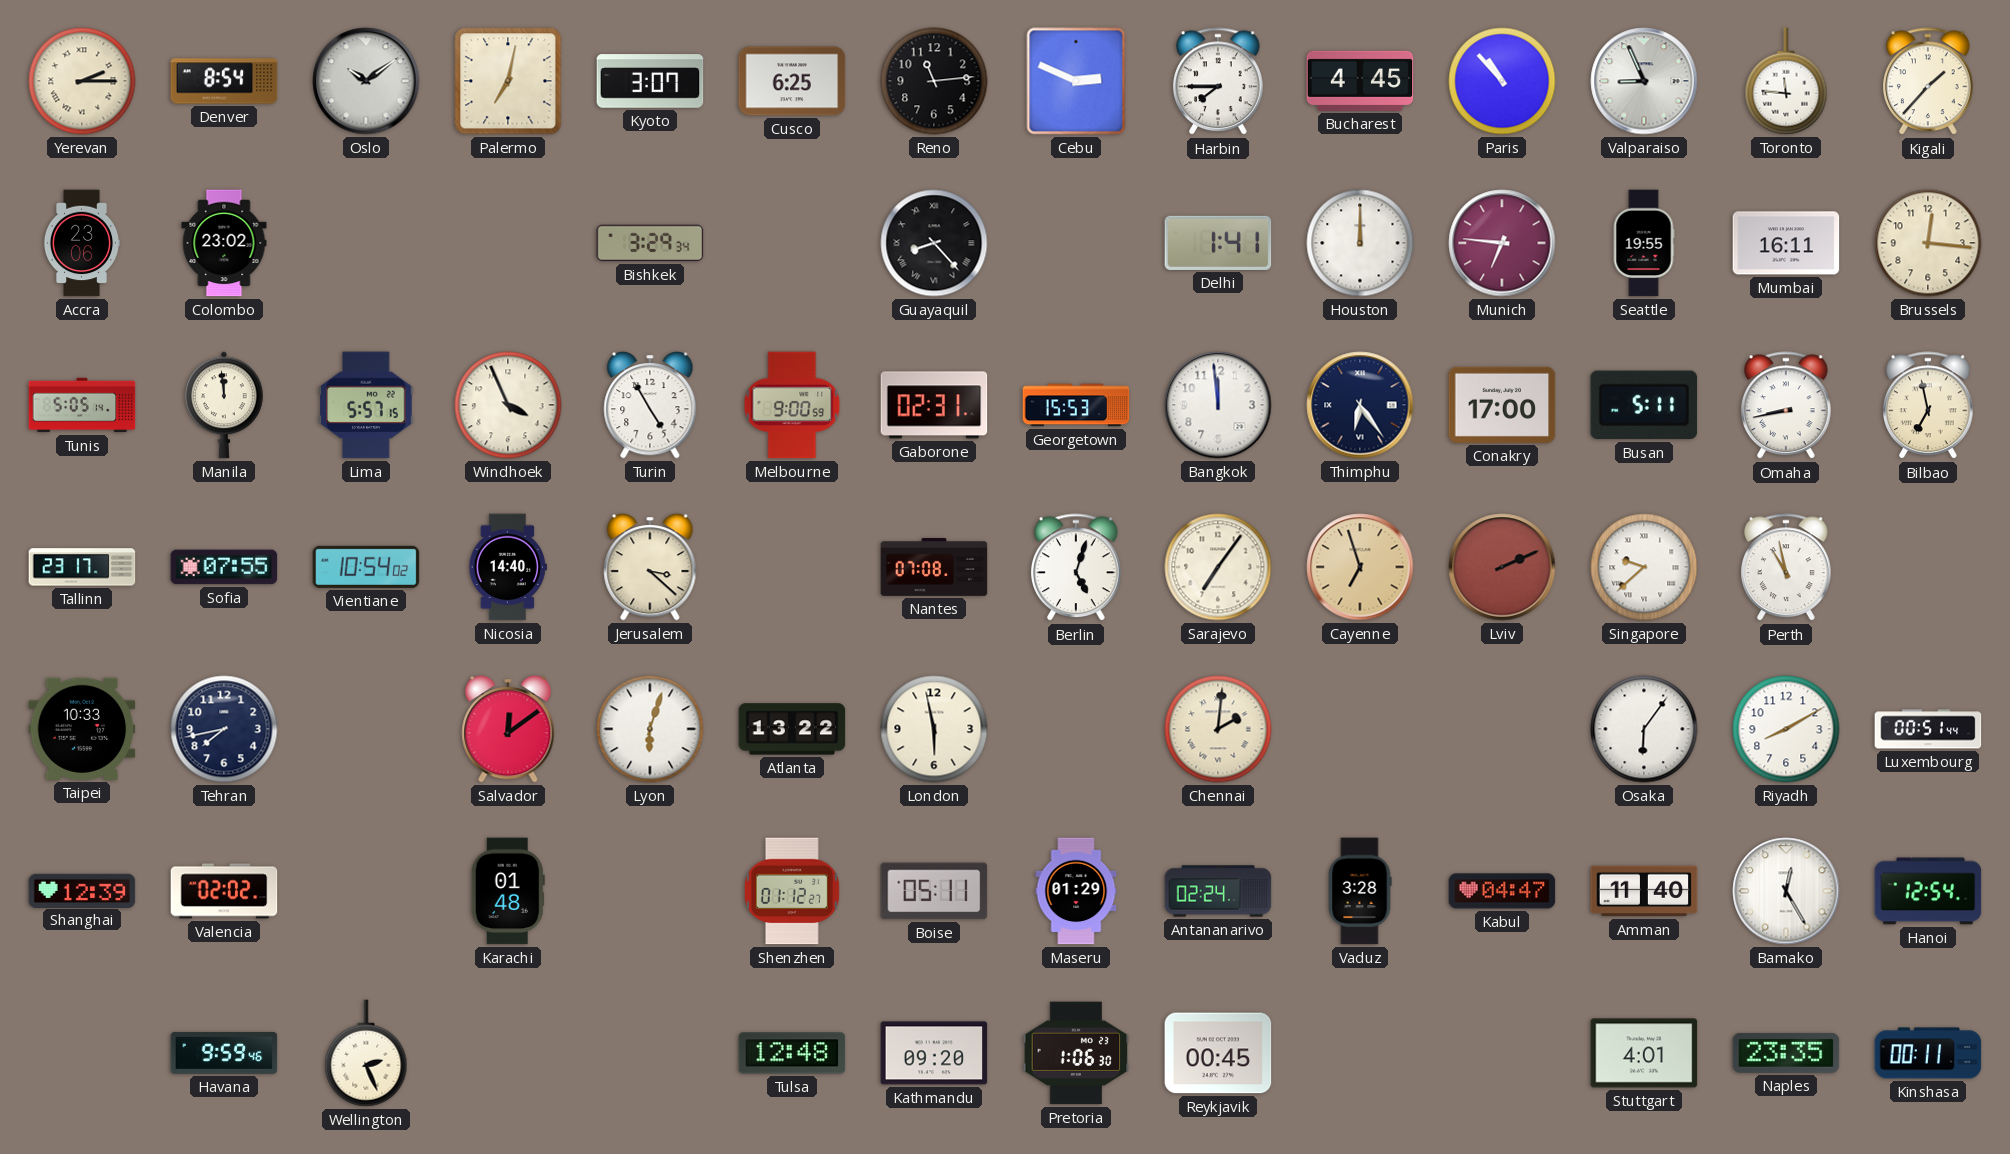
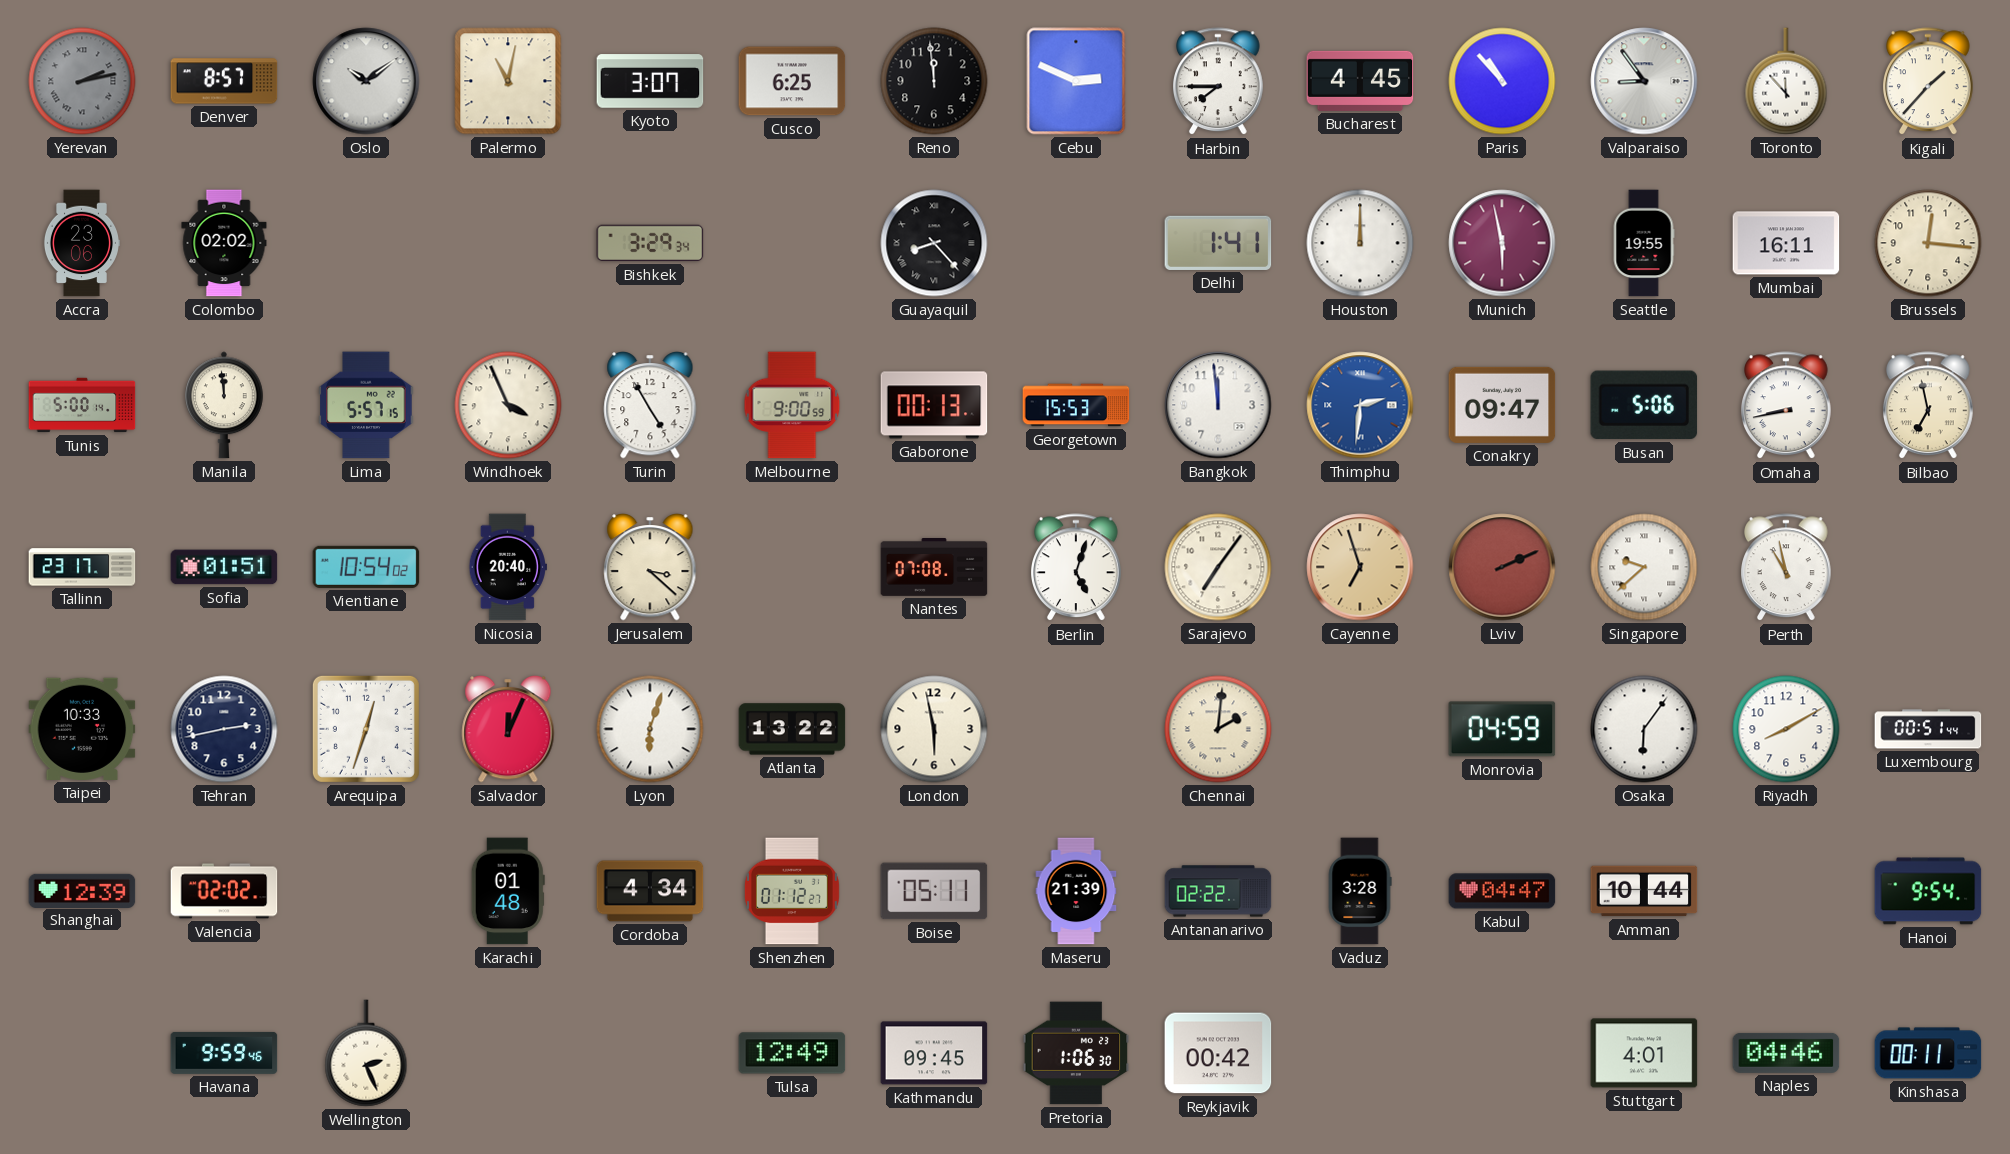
Yerevan: 2:15 -> 2:13
Yerevan dial: cream -> grey
Denver: 8:54 -> 8:57
Palermo: 7:02 -> 11:02
Reno: 11:14 -> 11:59
Valparaiso: 8:56 -> 8:54
Toronto: 11:46 -> 11:53
Colombo: 23:02 -> 02:02
Munich: 6:46 -> 5:58
Tunis: 5:05 -> 5:00
Gaborone: 02:31 -> 00:13
Thimphu: 6:24 -> 2:31
Thimphu dial: navy -> blue
Conakry: 17:00 -> 09:47
Busan: 5:11 -> 5:06
Sofia: 07:55 -> 01:51
Nicosia: 14:40 -> 20:40
Tehran: 7:43 -> 2:43
Arequipa: none -> 12:33
Salvador: 12:09 -> 12:04
Monrovia: none -> 04:59
Cordoba: none -> 4:34
Maseru: 01:29 -> 21:39
Antananarivo: 02:24 -> 02:22
Amman: 11:40 -> 10:44
Bamako: 12:25 -> none
Hanoi: 12:54 -> 9:54
Tulsa: 12:48 -> 12:49
Kathmandu: 09:20 -> 09:45
Reykjavik: 00:45 -> 00:42
Naples: 23:35 -> 04:46
